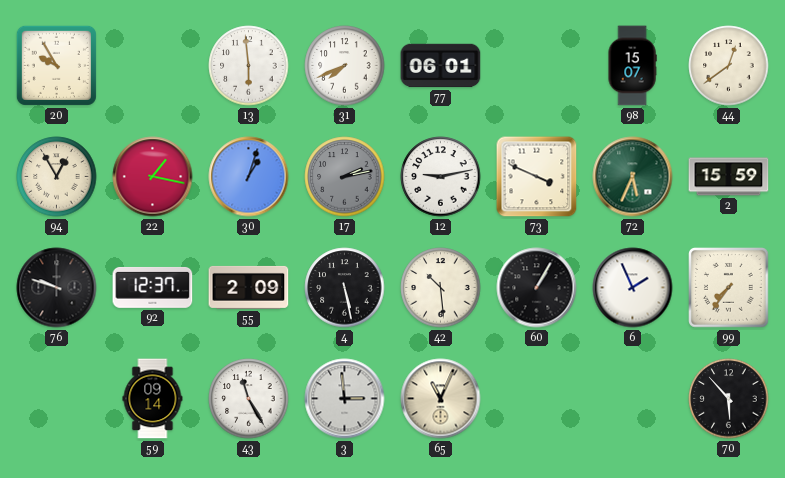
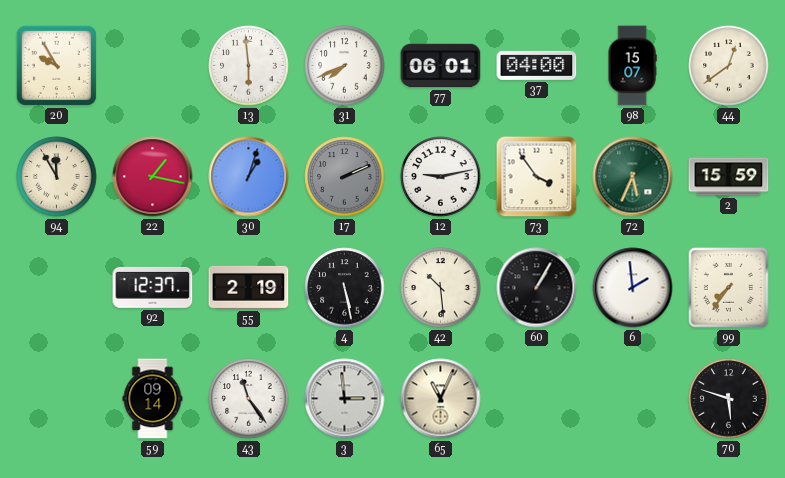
37: none -> 04:00
94: 12:55 -> 11:55
17: 2:13 -> 2:11
73: 3:49 -> 3:54
76: 9:48 -> none
55: 2:09 -> 2:19
6: 1:56 -> 1:59
43: 11:25 -> 11:24
70: 5:53 -> 5:48
